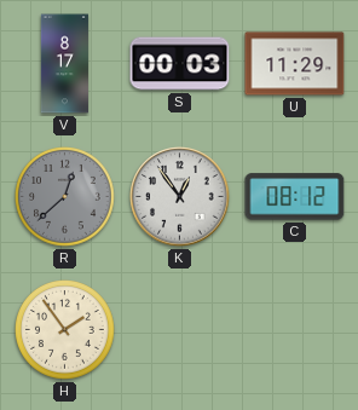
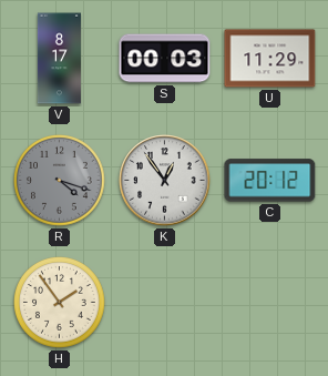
R: 12:38 -> 4:18
C: 08:12 -> 20:12
